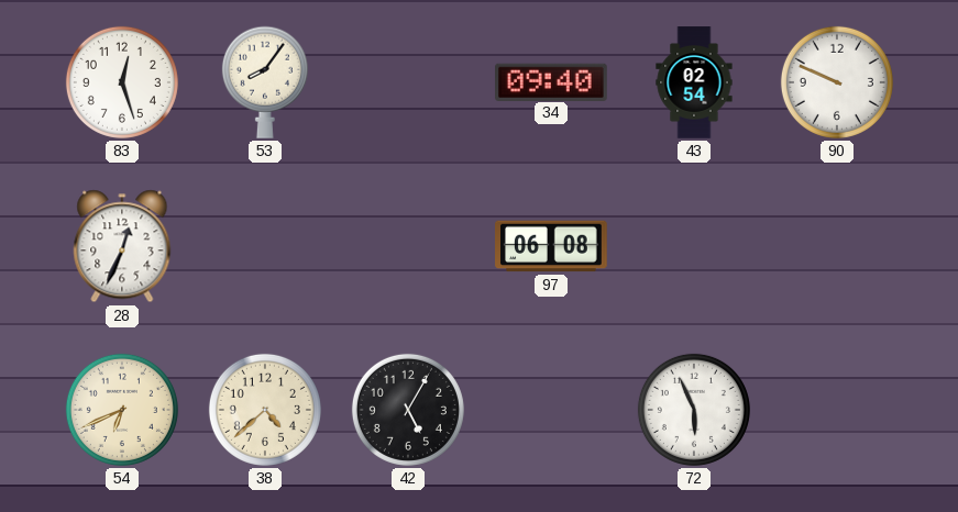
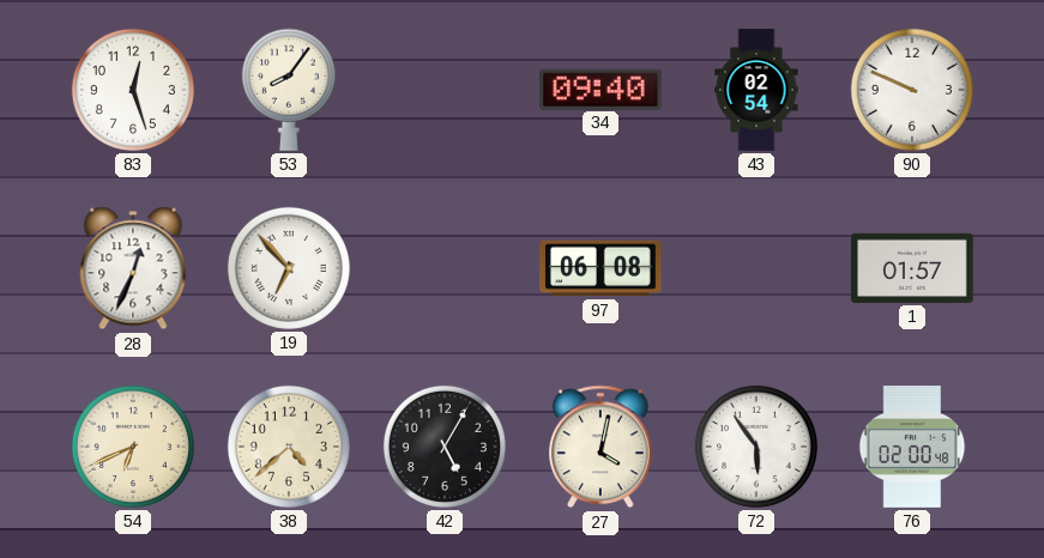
19: none -> 6:53
1: none -> 01:57
27: none -> 4:02
72: 5:56 -> 5:54
76: none -> 02:00
